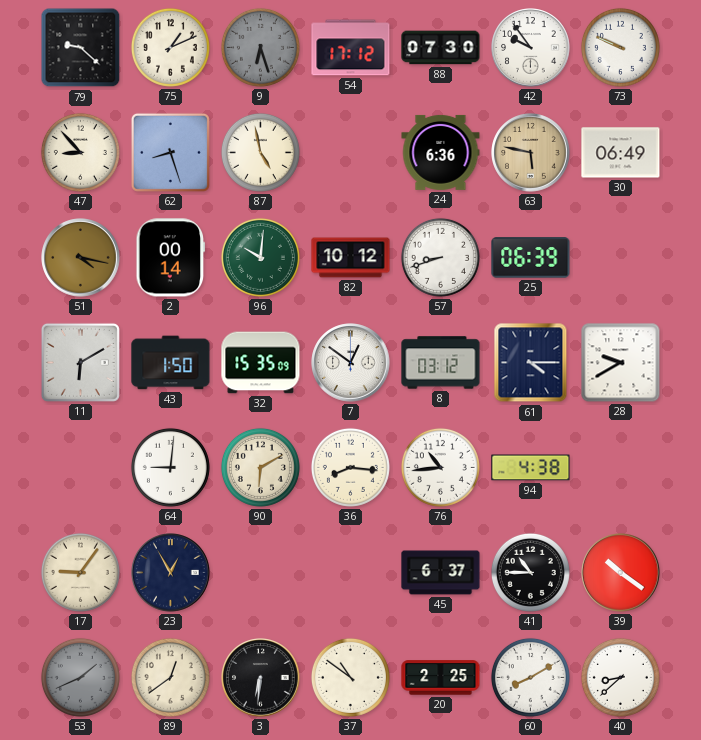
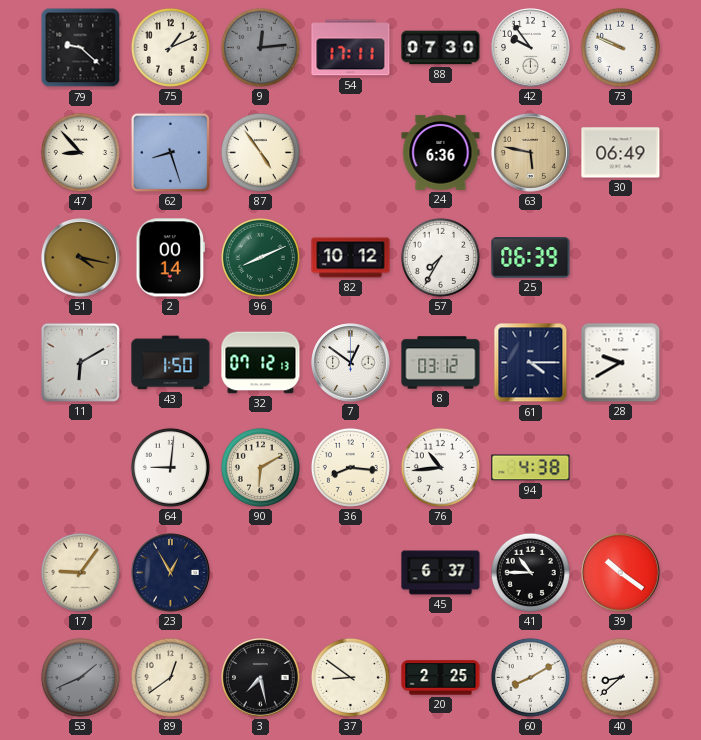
9: 6:27 -> 12:14
54: 17:12 -> 17:11
87: 4:58 -> 4:54
96: 10:01 -> 8:11
57: 8:42 -> 7:35
32: 15:35 -> 07:12
3: 6:31 -> 7:28
37: 10:51 -> 8:51
